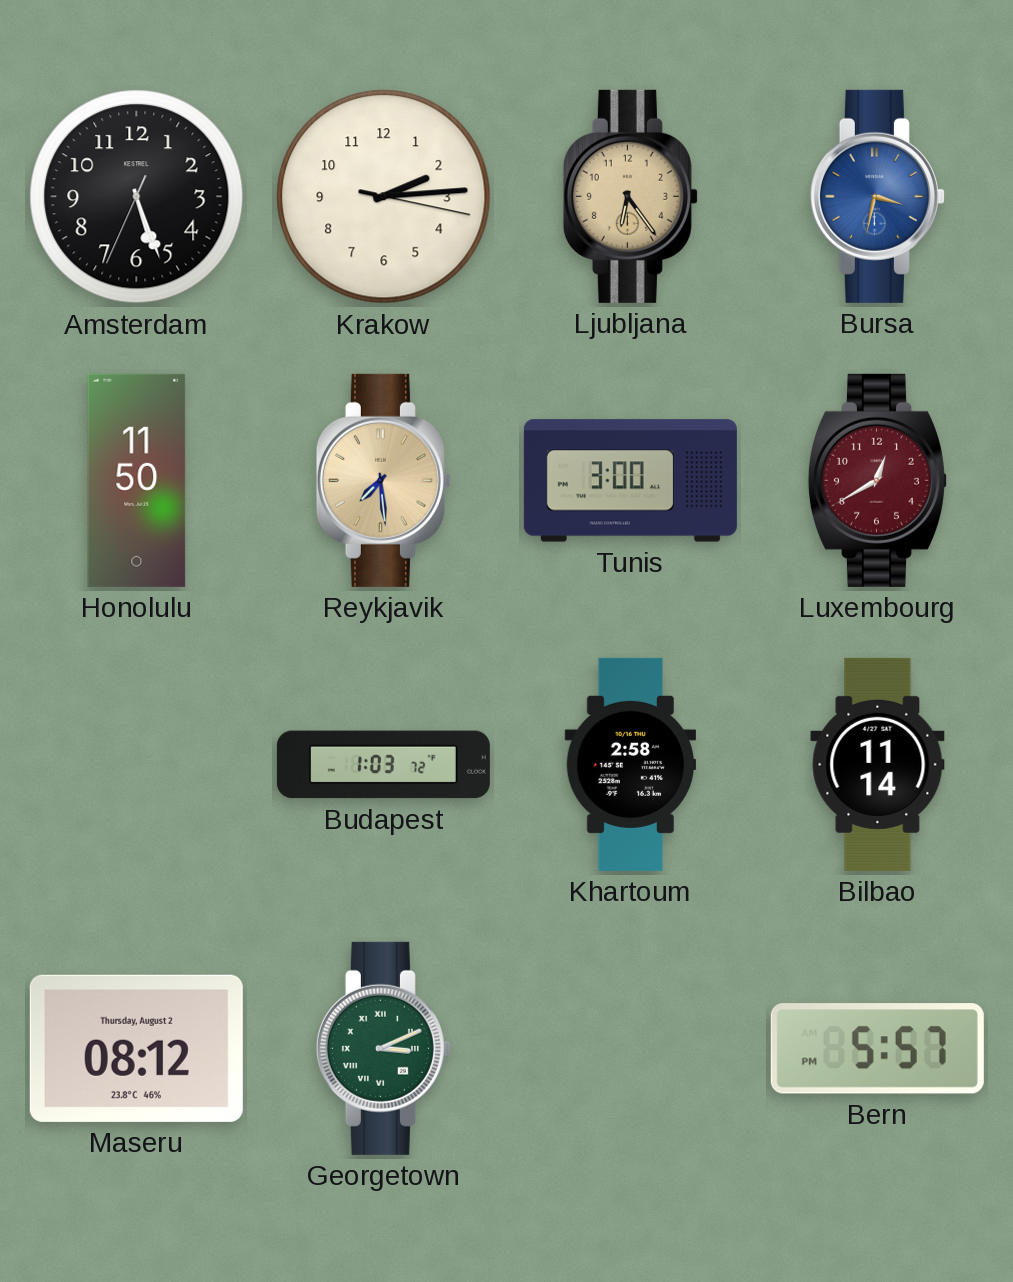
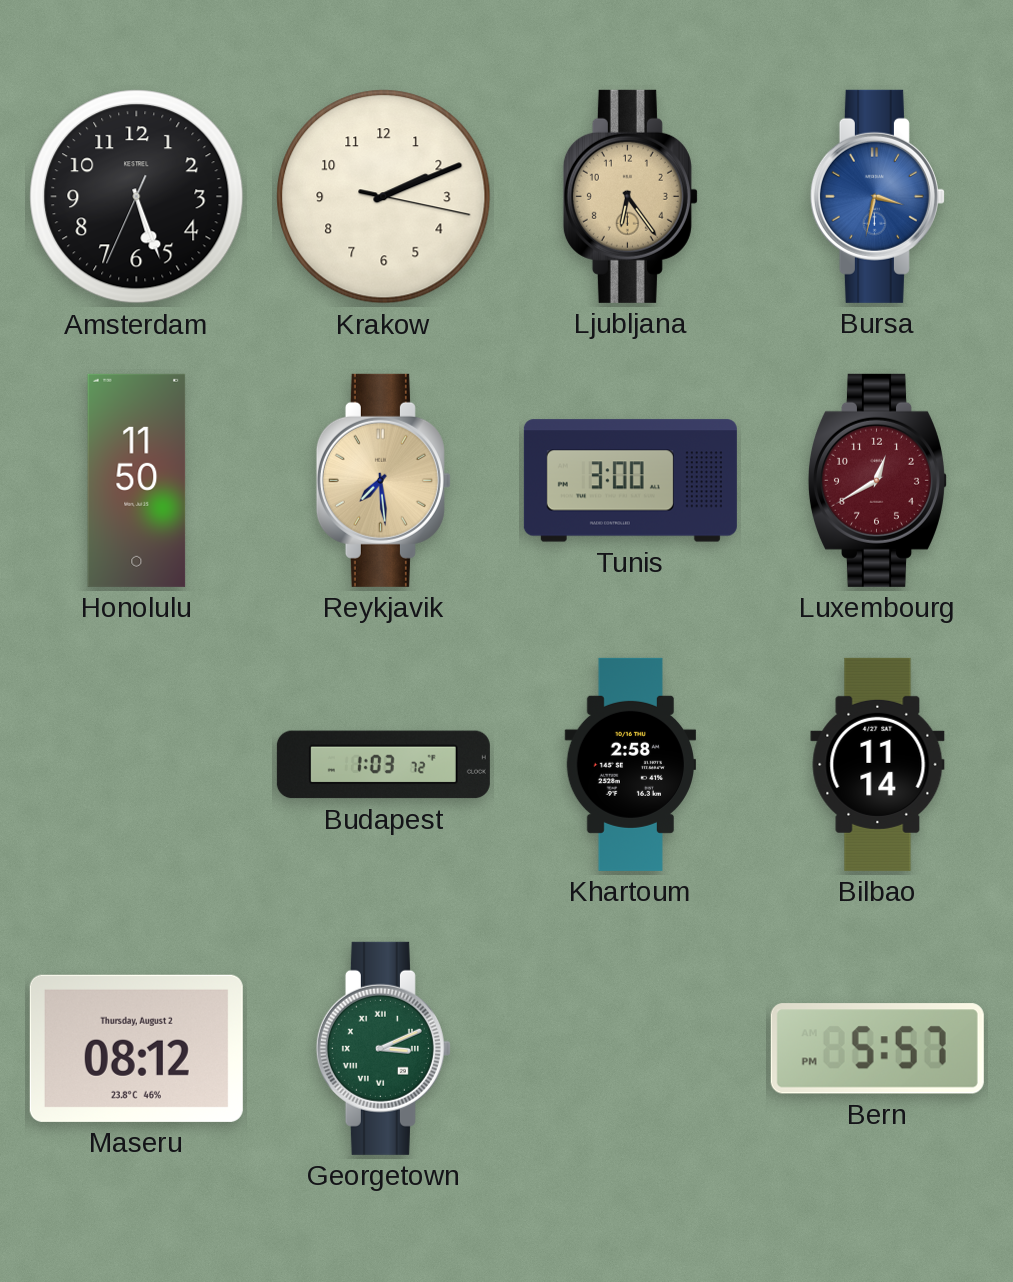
Krakow: 2:14 -> 2:11
